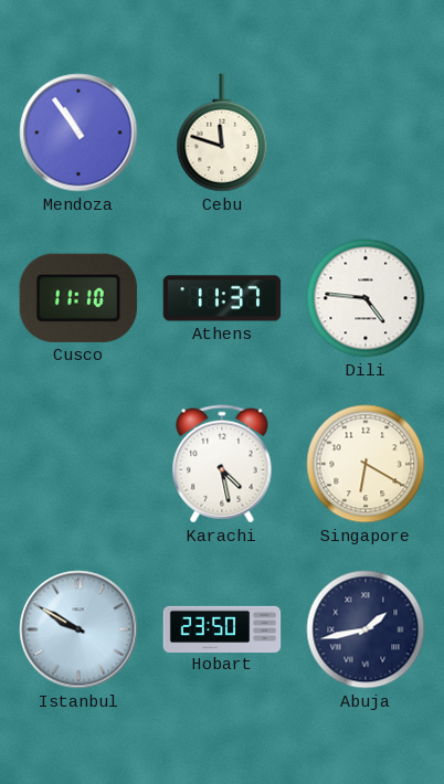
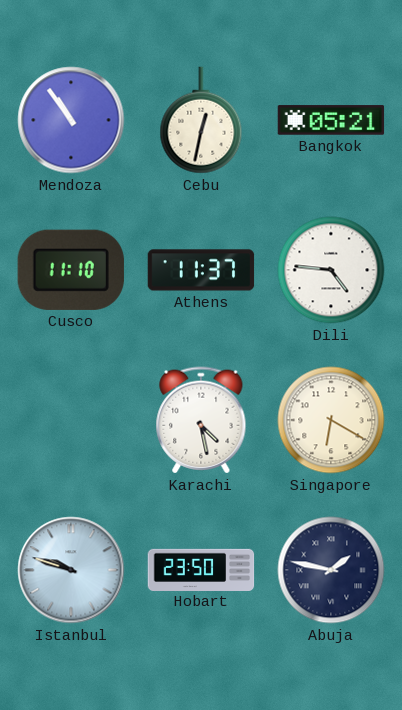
Cebu: 11:48 -> 12:32
Bangkok: none -> 05:21
Istanbul: 9:50 -> 9:48
Abuja: 1:43 -> 1:47
